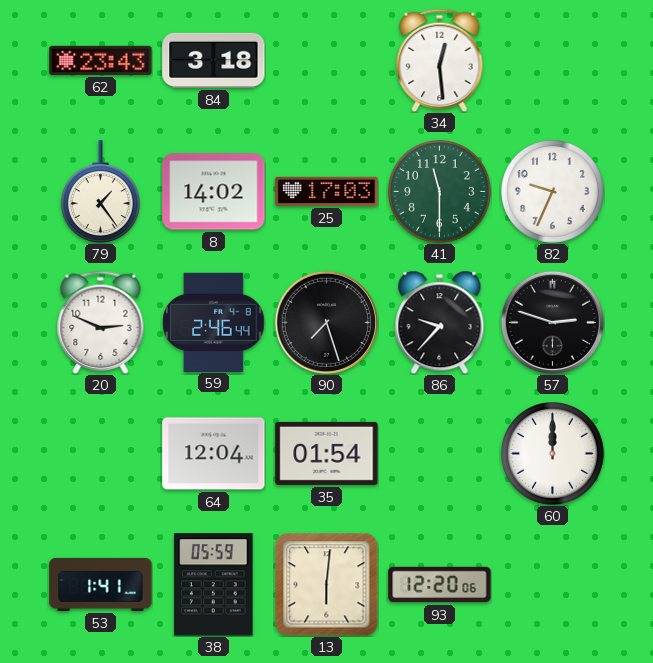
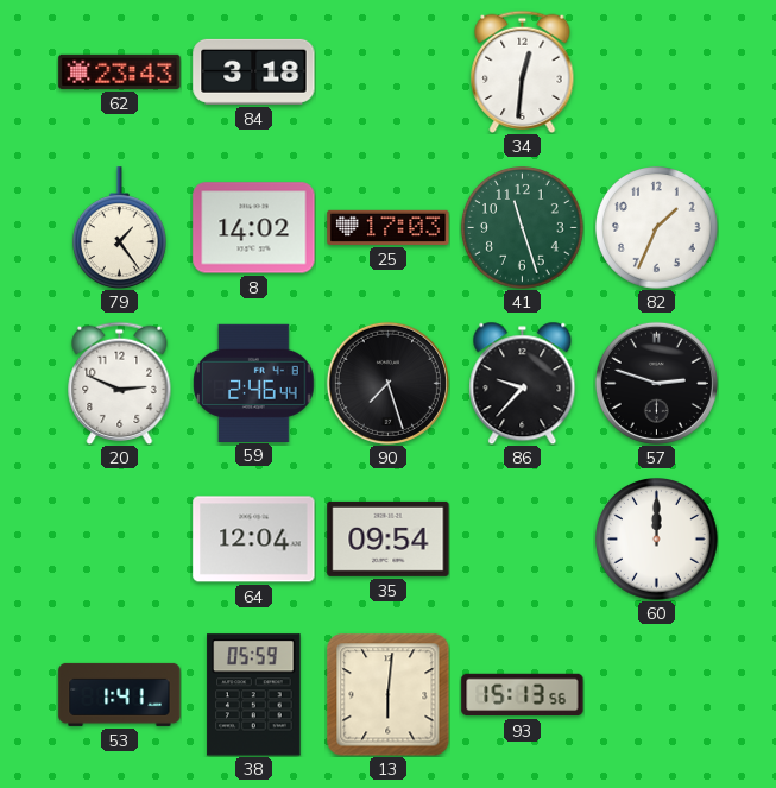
34: 12:29 -> 12:31
41: 11:30 -> 11:27
82: 9:34 -> 1:34
35: 01:54 -> 09:54
93: 12:20 -> 15:13
